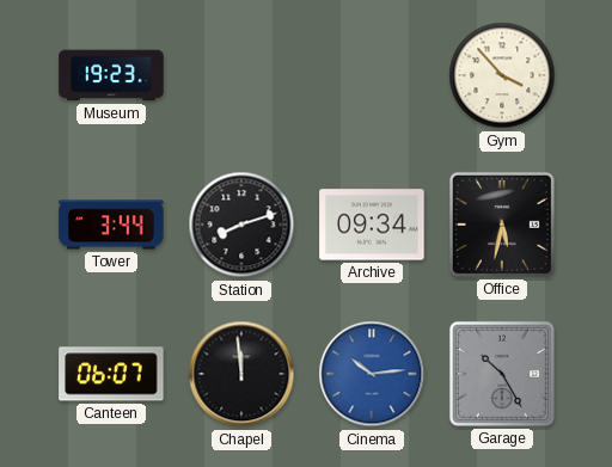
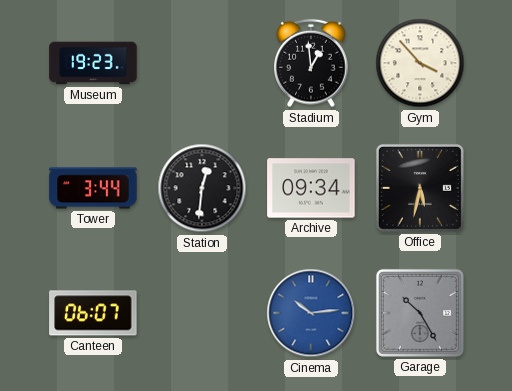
Stadium: none -> 12:59
Station: 8:12 -> 12:31
Chapel: 11:59 -> none
